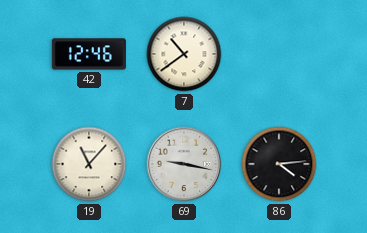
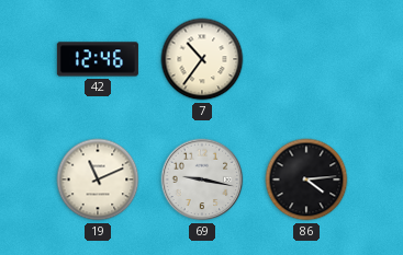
7: 10:39 -> 10:36
19: 11:07 -> 11:11
